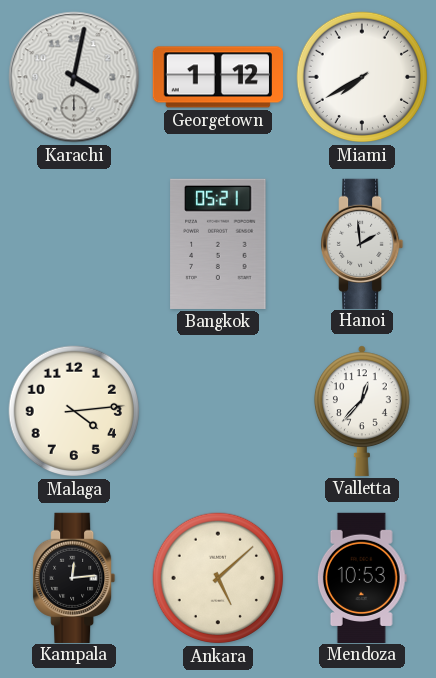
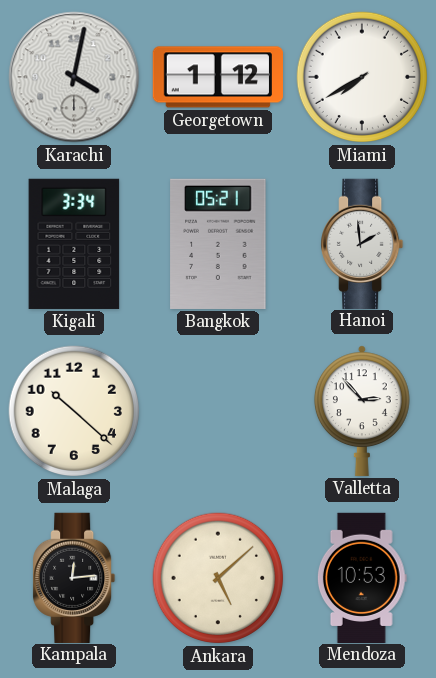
Kigali: none -> 3:34
Malaga: 4:14 -> 10:22
Valletta: 12:37 -> 2:53
